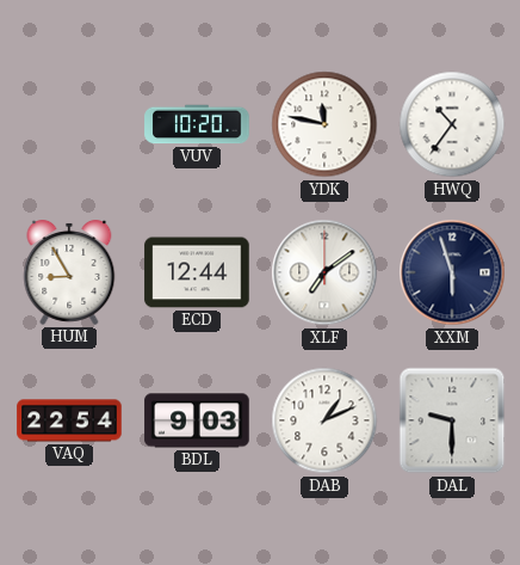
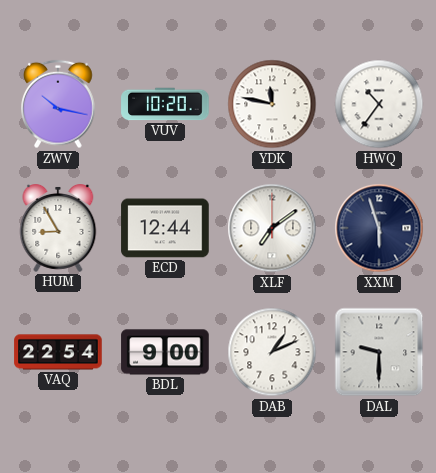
ZWV: none -> 10:17
BDL: 9:03 -> 9:00
